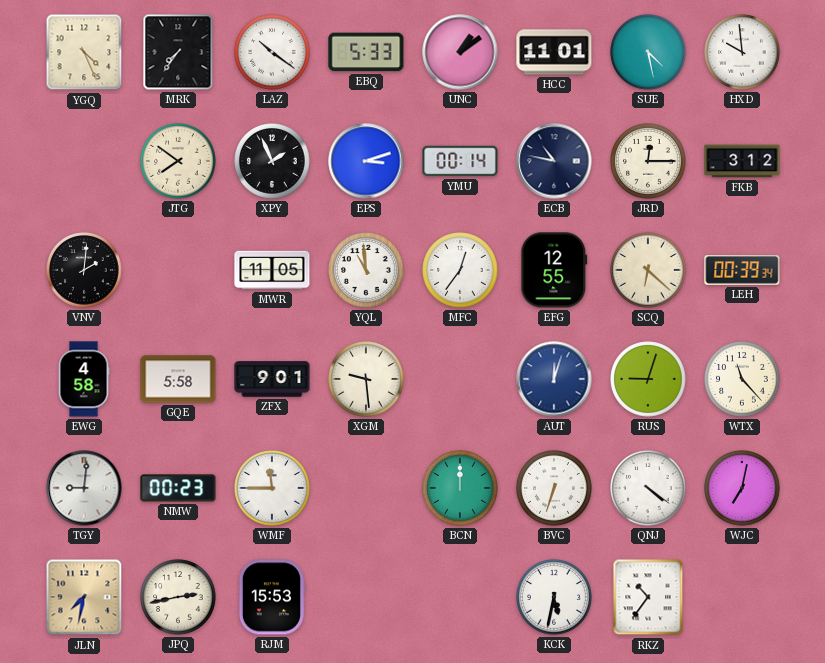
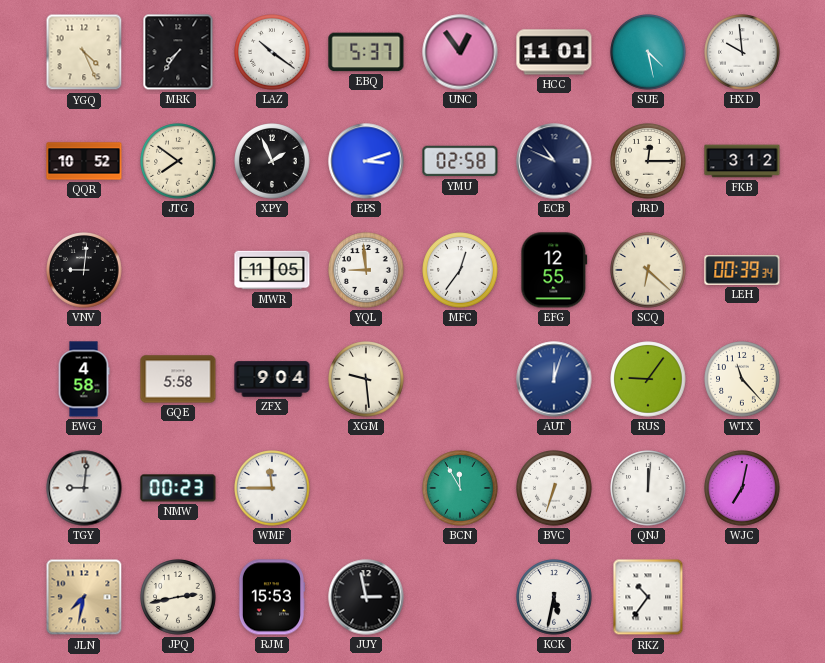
EBQ: 5:33 -> 5:37
UNC: 1:09 -> 12:54
QQR: none -> 10:52
YMU: 00:14 -> 02:58
ECB: 10:47 -> 10:49
VNV: 2:01 -> 9:01
YQL: 10:59 -> 8:59
ZFX: 9:01 -> 9:04
RUS: 9:03 -> 9:06
BCN: 12:00 -> 11:55
QNJ: 4:21 -> 12:01
JUY: none -> 2:58
